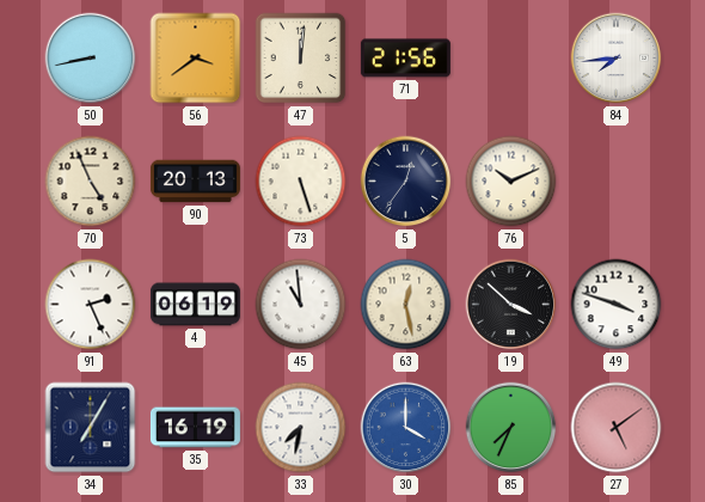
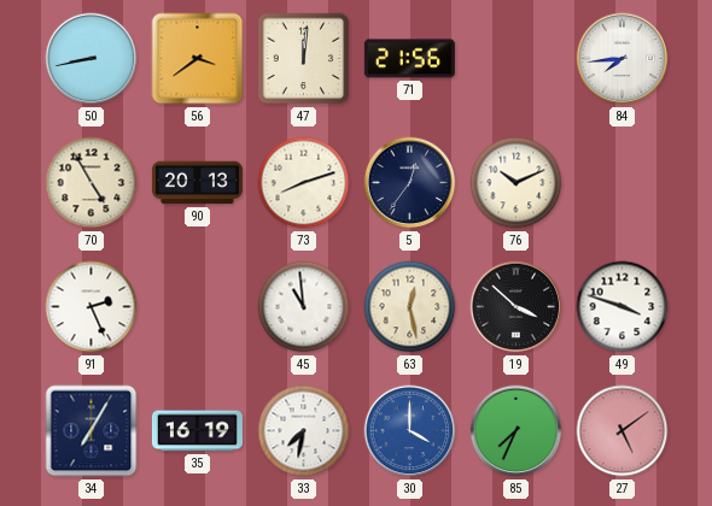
70: 4:56 -> 4:55
73: 5:27 -> 8:12
4: 06:19 -> none
